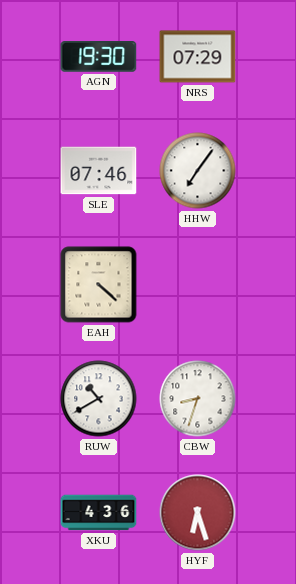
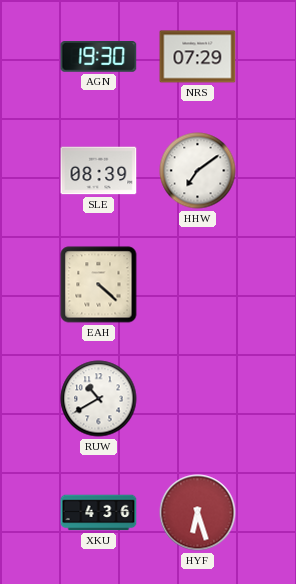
SLE: 07:46 -> 08:39
HHW: 7:06 -> 7:09
CBW: 8:33 -> none
